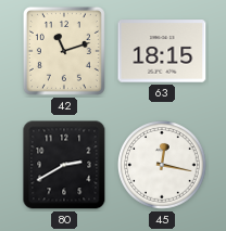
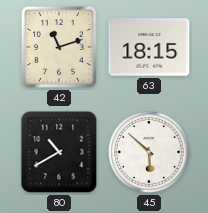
80: 2:40 -> 10:40
45: 12:17 -> 5:52
